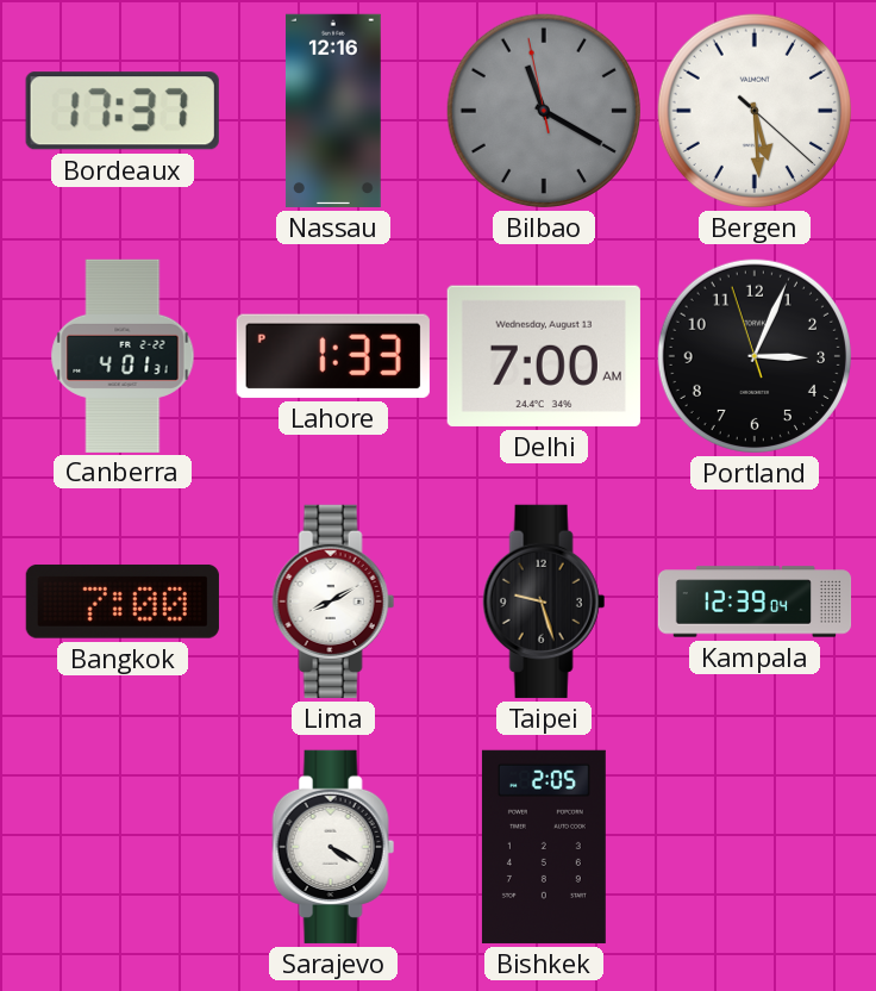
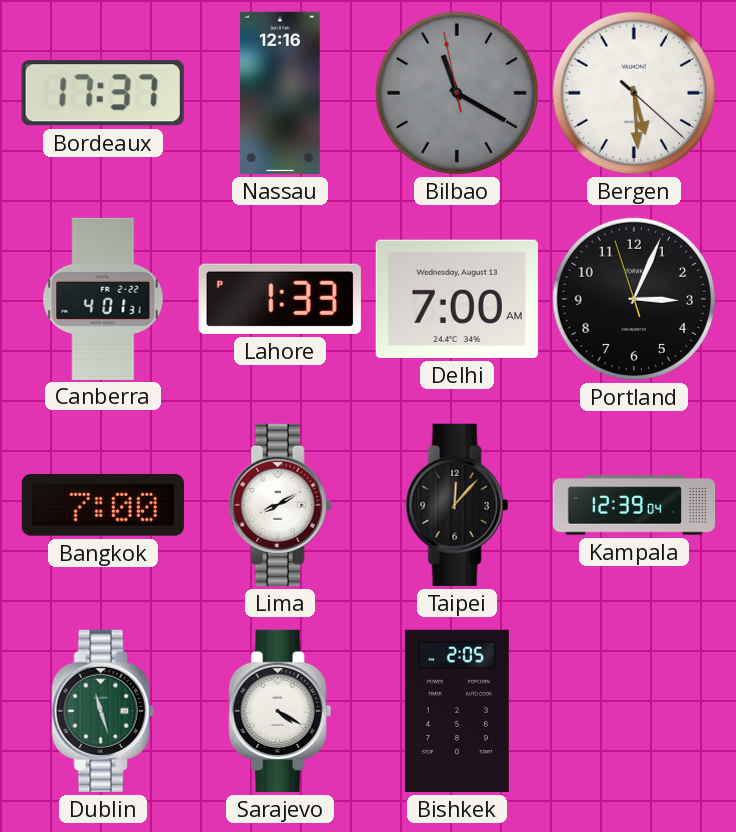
Taipei: 9:27 -> 12:07
Dublin: none -> 11:27
